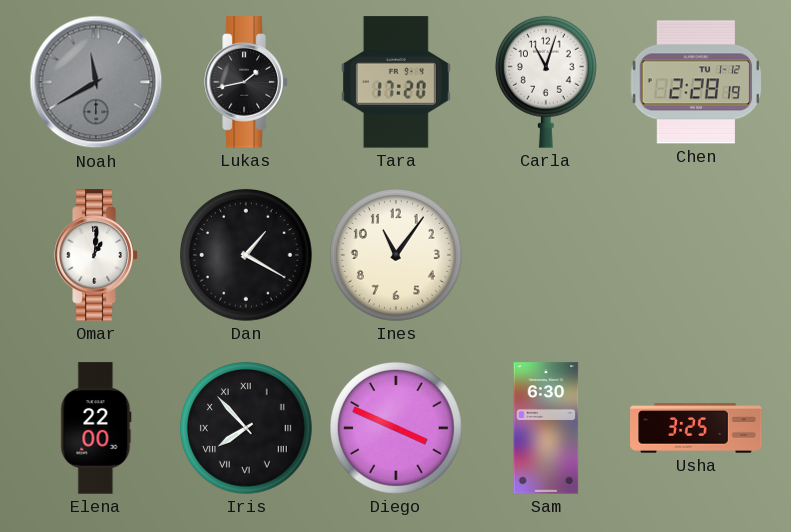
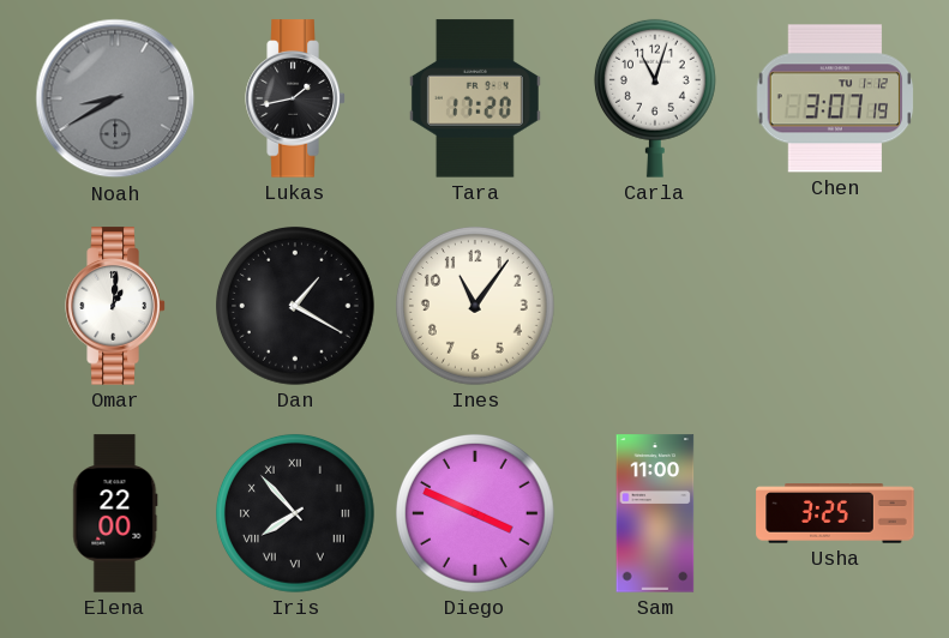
Noah: 11:40 -> 8:40
Chen: 2:28 -> 3:07
Sam: 6:30 -> 11:00
